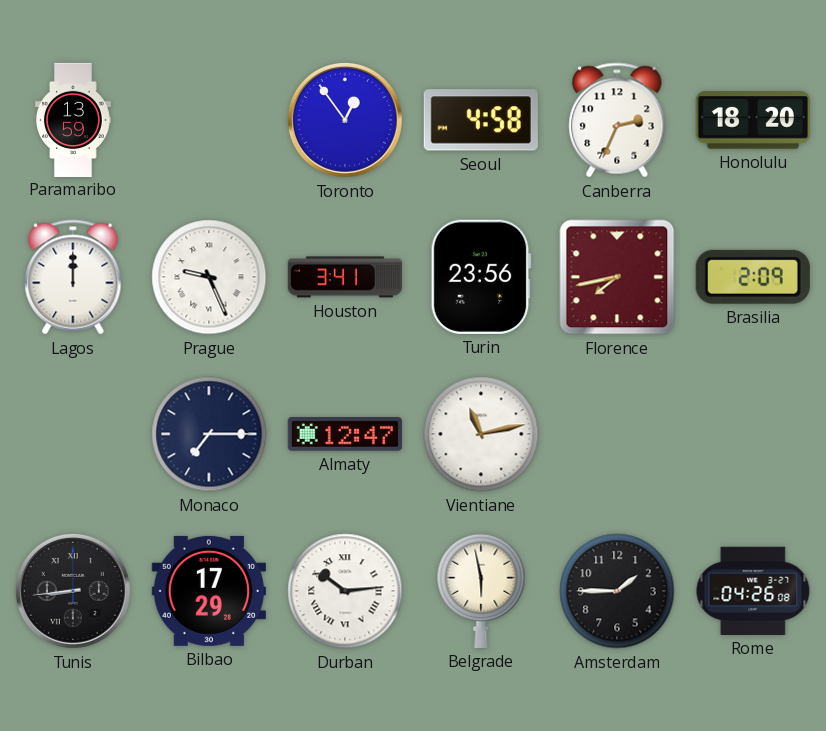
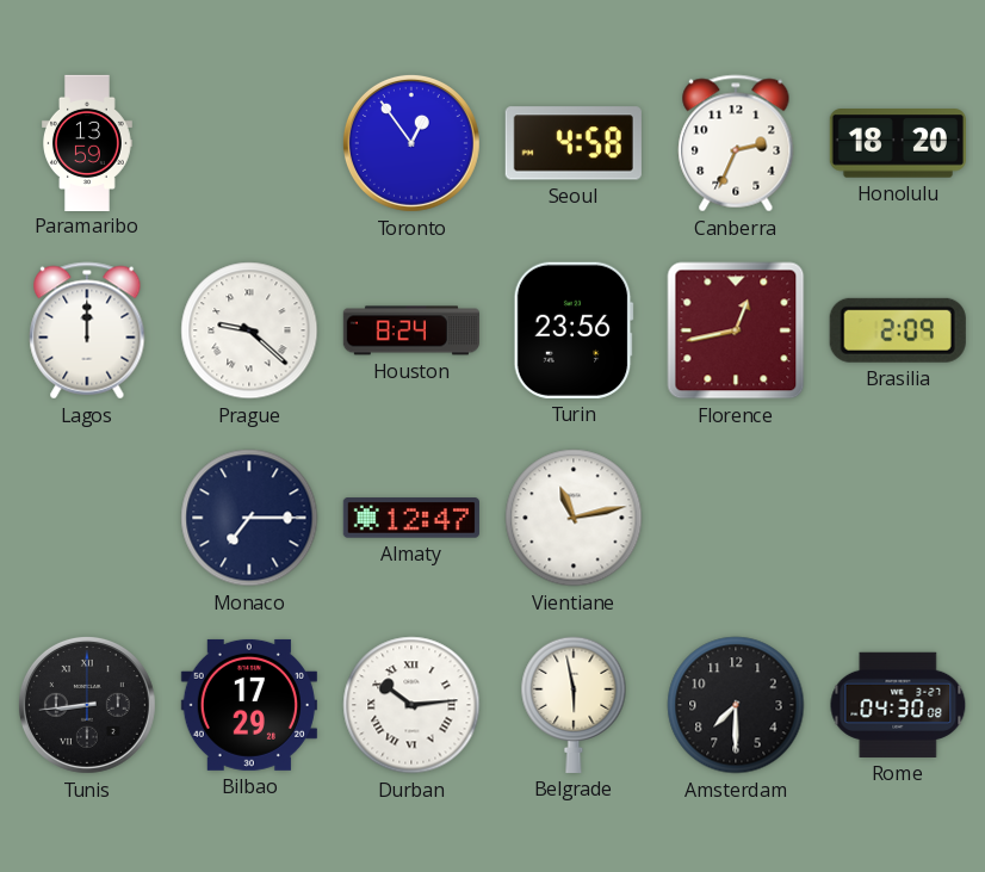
Prague: 9:26 -> 9:22
Houston: 3:41 -> 8:24
Florence: 7:43 -> 12:43
Amsterdam: 1:45 -> 7:30
Rome: 04:26 -> 04:30
